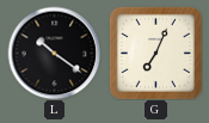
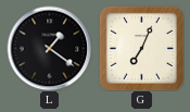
L: 10:21 -> 1:21
